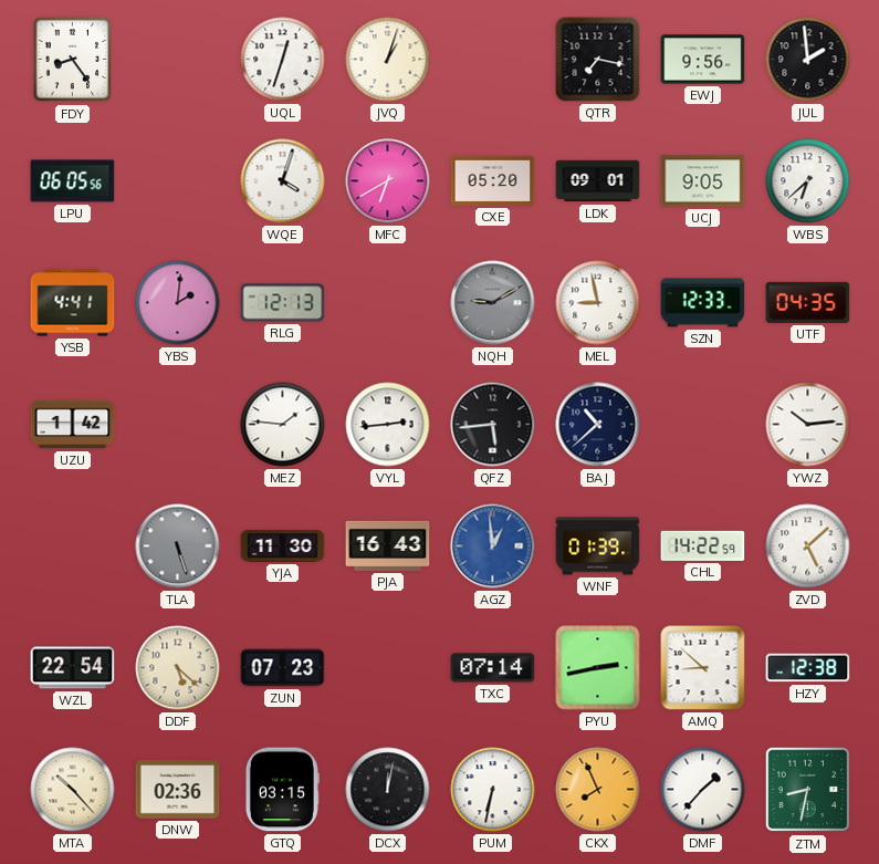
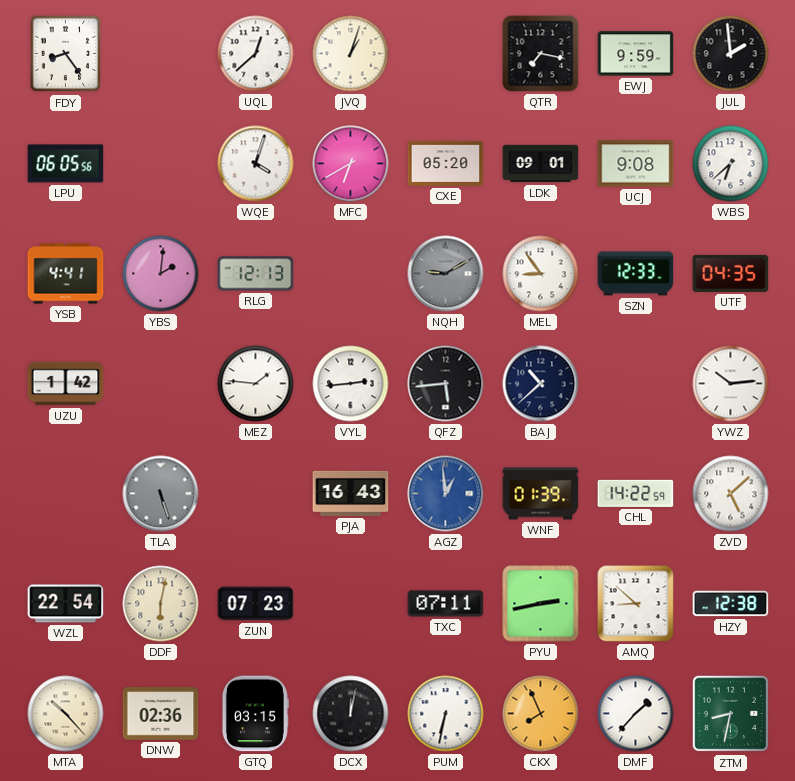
UQL: 12:33 -> 12:38
EWJ: 9:56 -> 9:59
UCJ: 9:05 -> 9:08
MEL: 8:58 -> 8:54
YJA: 11:30 -> none
DDF: 5:22 -> 6:02
TXC: 07:14 -> 07:11
